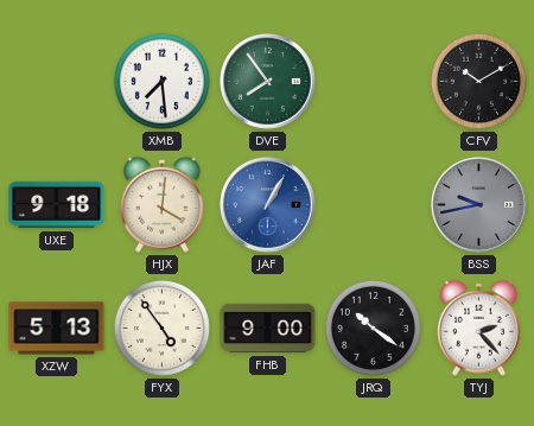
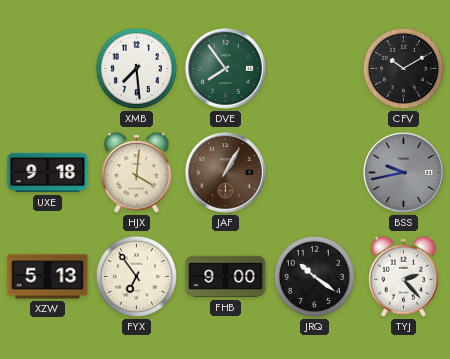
JAF dial: blue -> brown
FYX: 4:54 -> 6:54
